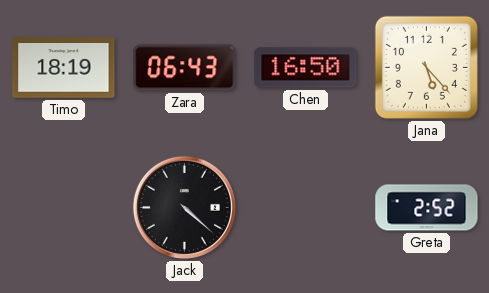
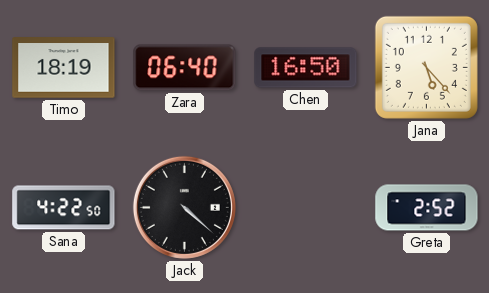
Zara: 06:43 -> 06:40
Sana: none -> 4:22
